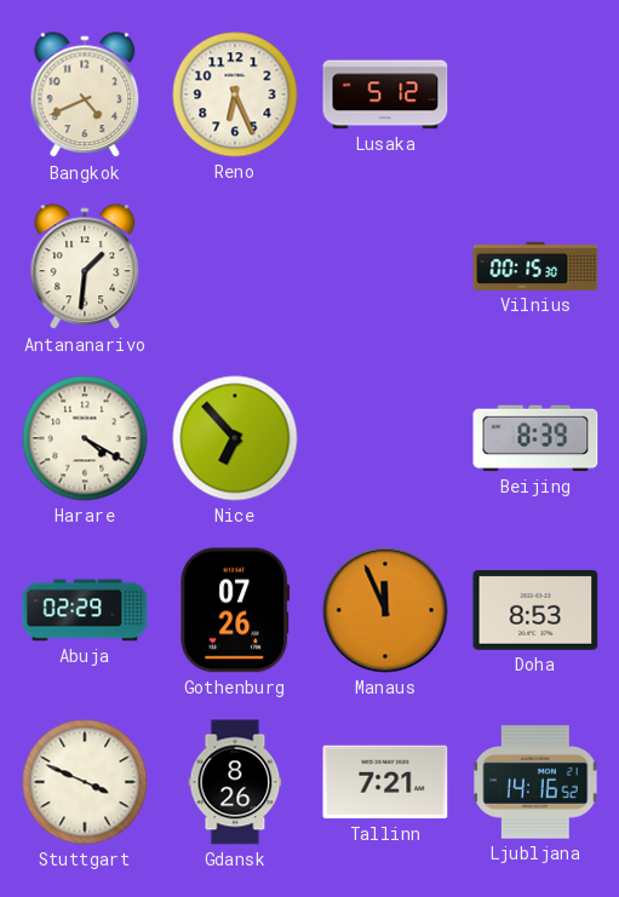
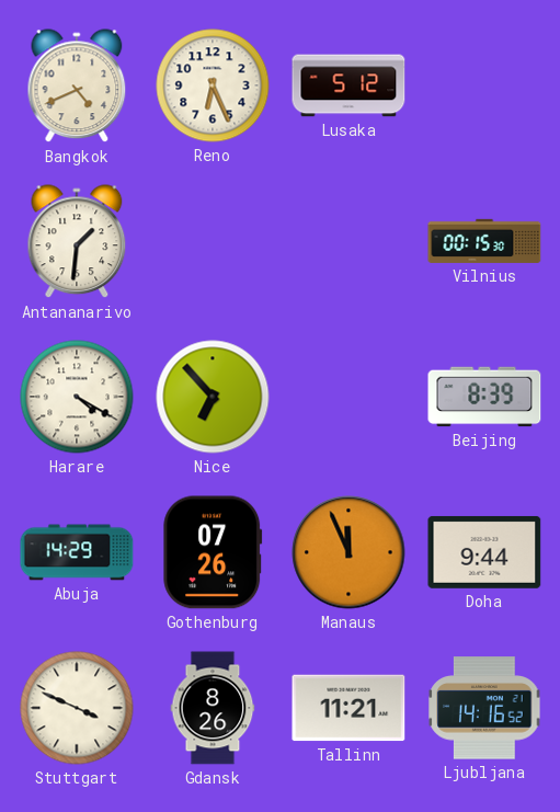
Abuja: 02:29 -> 14:29
Doha: 8:53 -> 9:44
Tallinn: 7:21 -> 11:21
